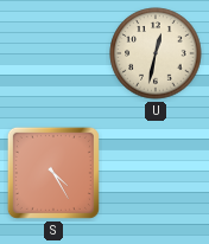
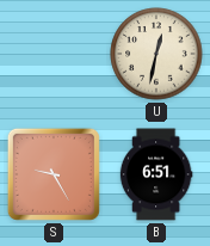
S: 4:25 -> 9:25
B: none -> 6:51
